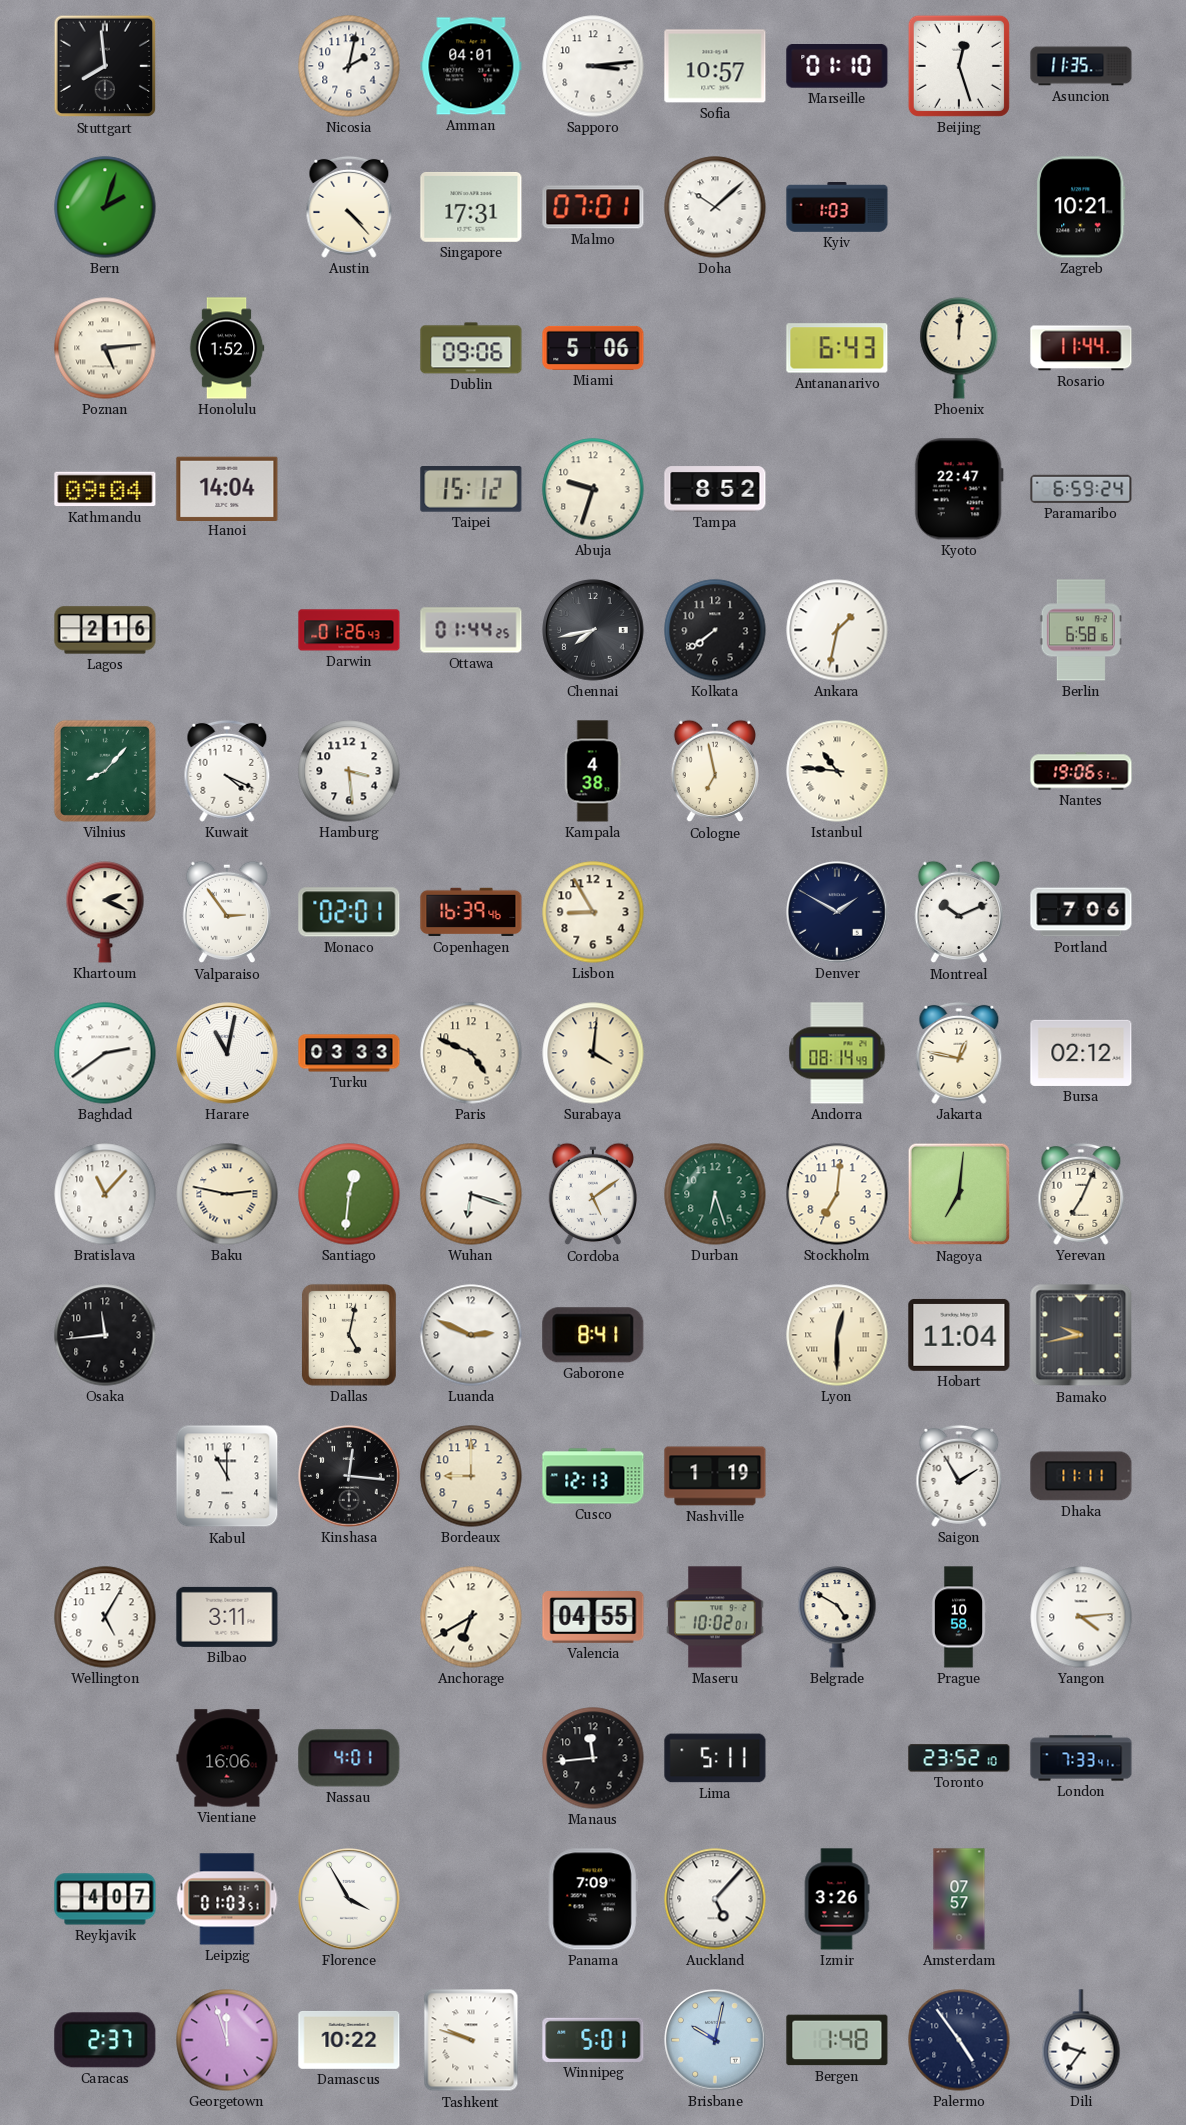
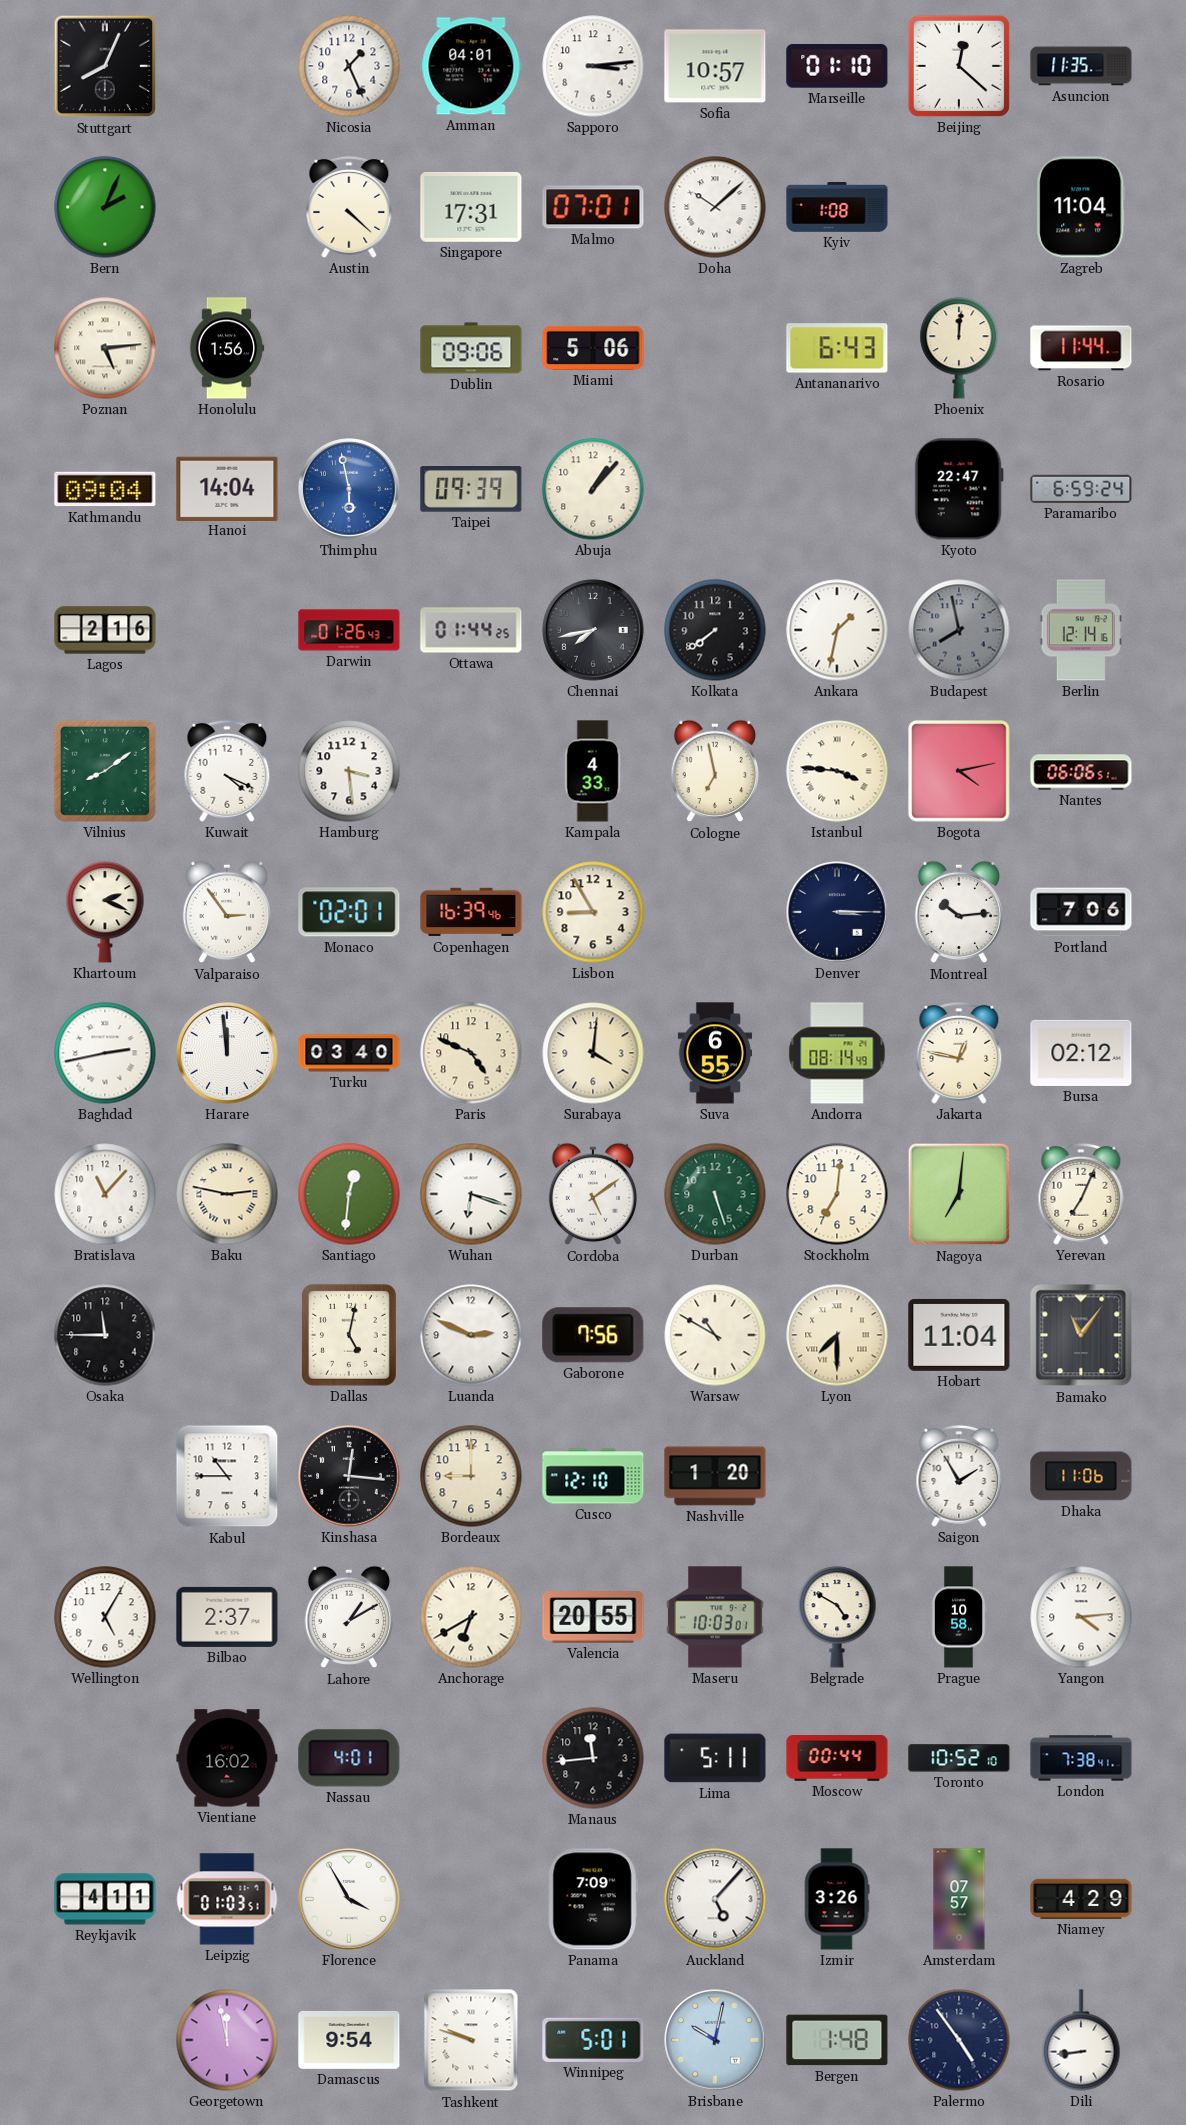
Stuttgart: 7:59 -> 8:04
Nicosia: 2:02 -> 1:26
Beijing: 12:27 -> 12:22
Bern: 2:03 -> 2:04
Austin: 4:23 -> 4:22
Kyiv: 1:03 -> 1:08
Zagreb: 10:21 -> 11:04
Honolulu: 1:52 -> 1:56
Thimphu: none -> 5:58
Taipei: 15:12 -> 09:39
Abuja: 9:33 -> 1:07
Tampa: 8:52 -> none
Budapest: none -> 7:58
Berlin: 6:58 -> 12:14
Vilnius: 8:07 -> 8:09
Kampala: 4:38 -> 4:33
Istanbul: 10:46 -> 3:46
Bogota: none -> 4:13
Nantes: 19:06 -> 06:06
Denver: 1:50 -> 3:15
Montreal: 10:11 -> 10:14
Baghdad: 2:39 -> 2:43
Harare: 11:02 -> 11:59
Turku: 03:33 -> 03:40
Suva: none -> 6:55
Durban: 6:27 -> 5:27
Osaka: 11:44 -> 11:45
Gaborone: 8:41 -> 7:56
Warsaw: none -> 10:50
Lyon: 12:30 -> 7:30
Bamako: 9:43 -> 11:06
Kabul: 11:00 -> 10:45
Cusco: 12:13 -> 12:10
Nashville: 1:19 -> 1:20
Dhaka: 11:11 -> 11:06
Bilbao: 3:11 -> 2:37
Lahore: none -> 1:10
Valencia: 04:55 -> 20:55
Maseru: 10:02 -> 10:03
Vientiane: 16:06 -> 16:02
Moscow: none -> 00:44
Toronto: 23:52 -> 10:52
London: 7:33 -> 7:38
Reykjavik: 4:07 -> 4:11
Niamey: none -> 4:29
Caracas: 2:37 -> none
Georgetown: 11:57 -> 11:58
Damascus: 10:22 -> 9:54
Dili: 9:36 -> 8:44
